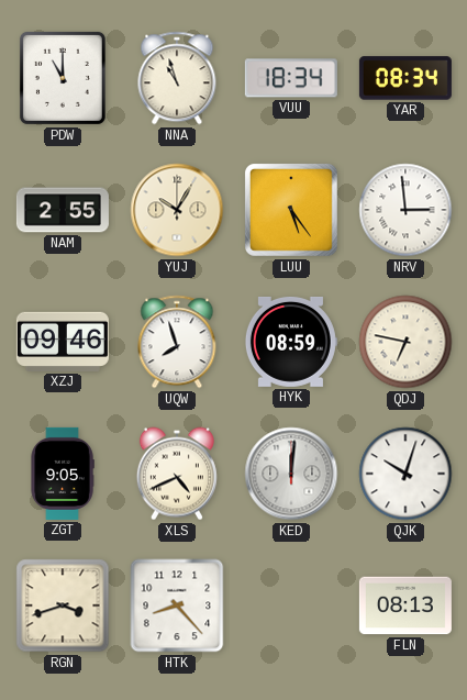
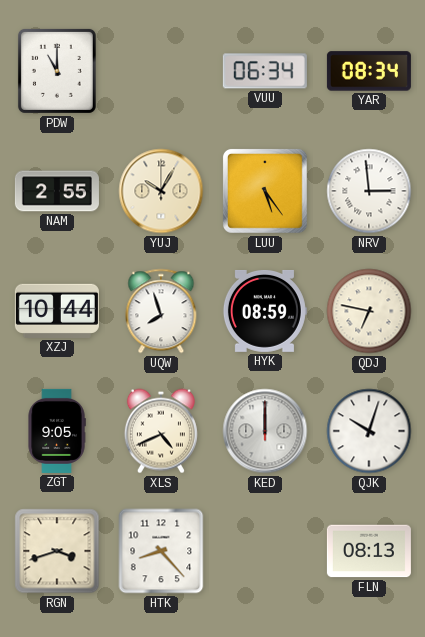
NNA: 10:57 -> none
VUU: 18:34 -> 06:34
XZJ: 09:46 -> 10:44
KED: 12:01 -> 12:00
